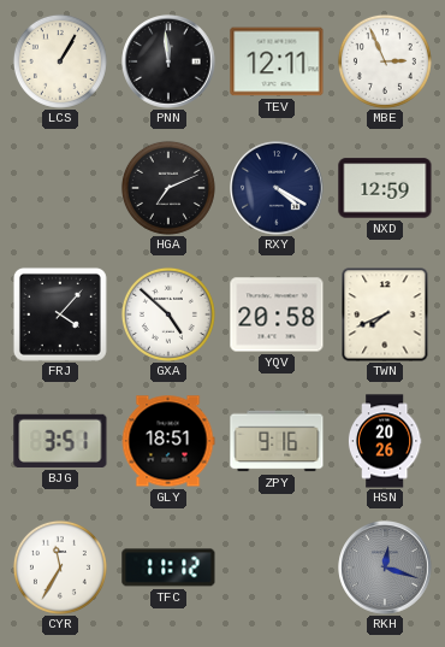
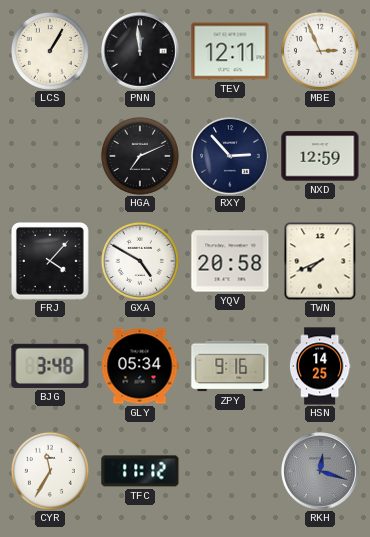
RXY: 4:20 -> 2:53
GXA: 4:52 -> 4:50
BJG: 3:51 -> 3:48
GLY: 18:51 -> 05:34
HSN: 20:26 -> 14:25
